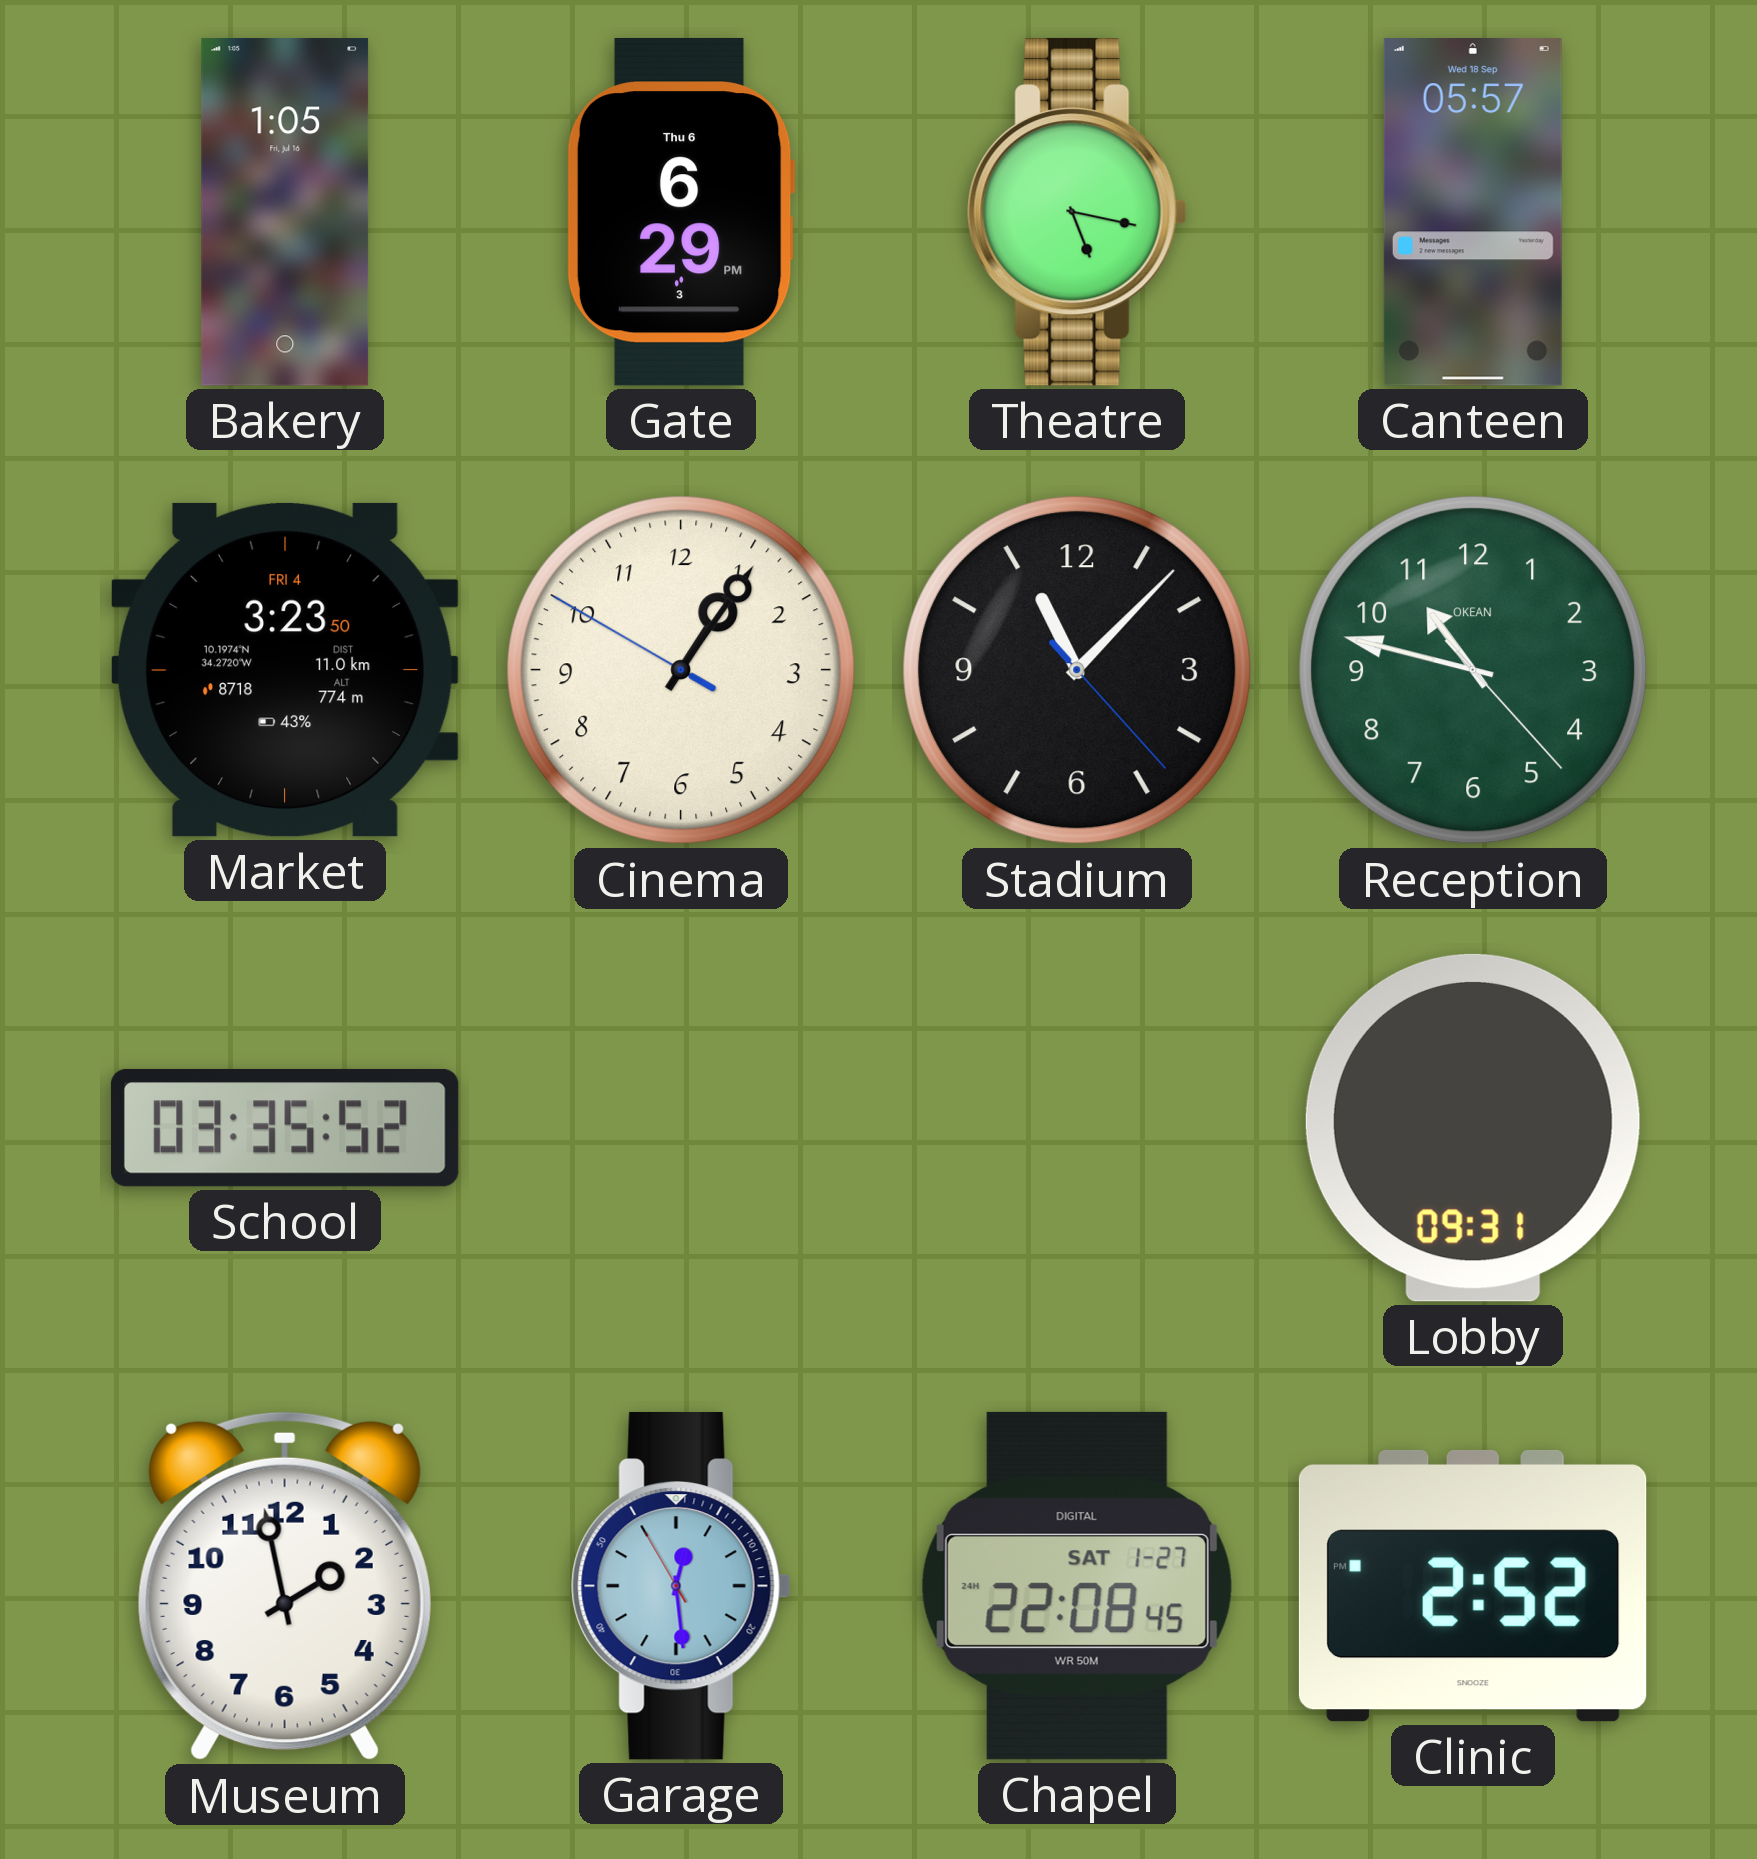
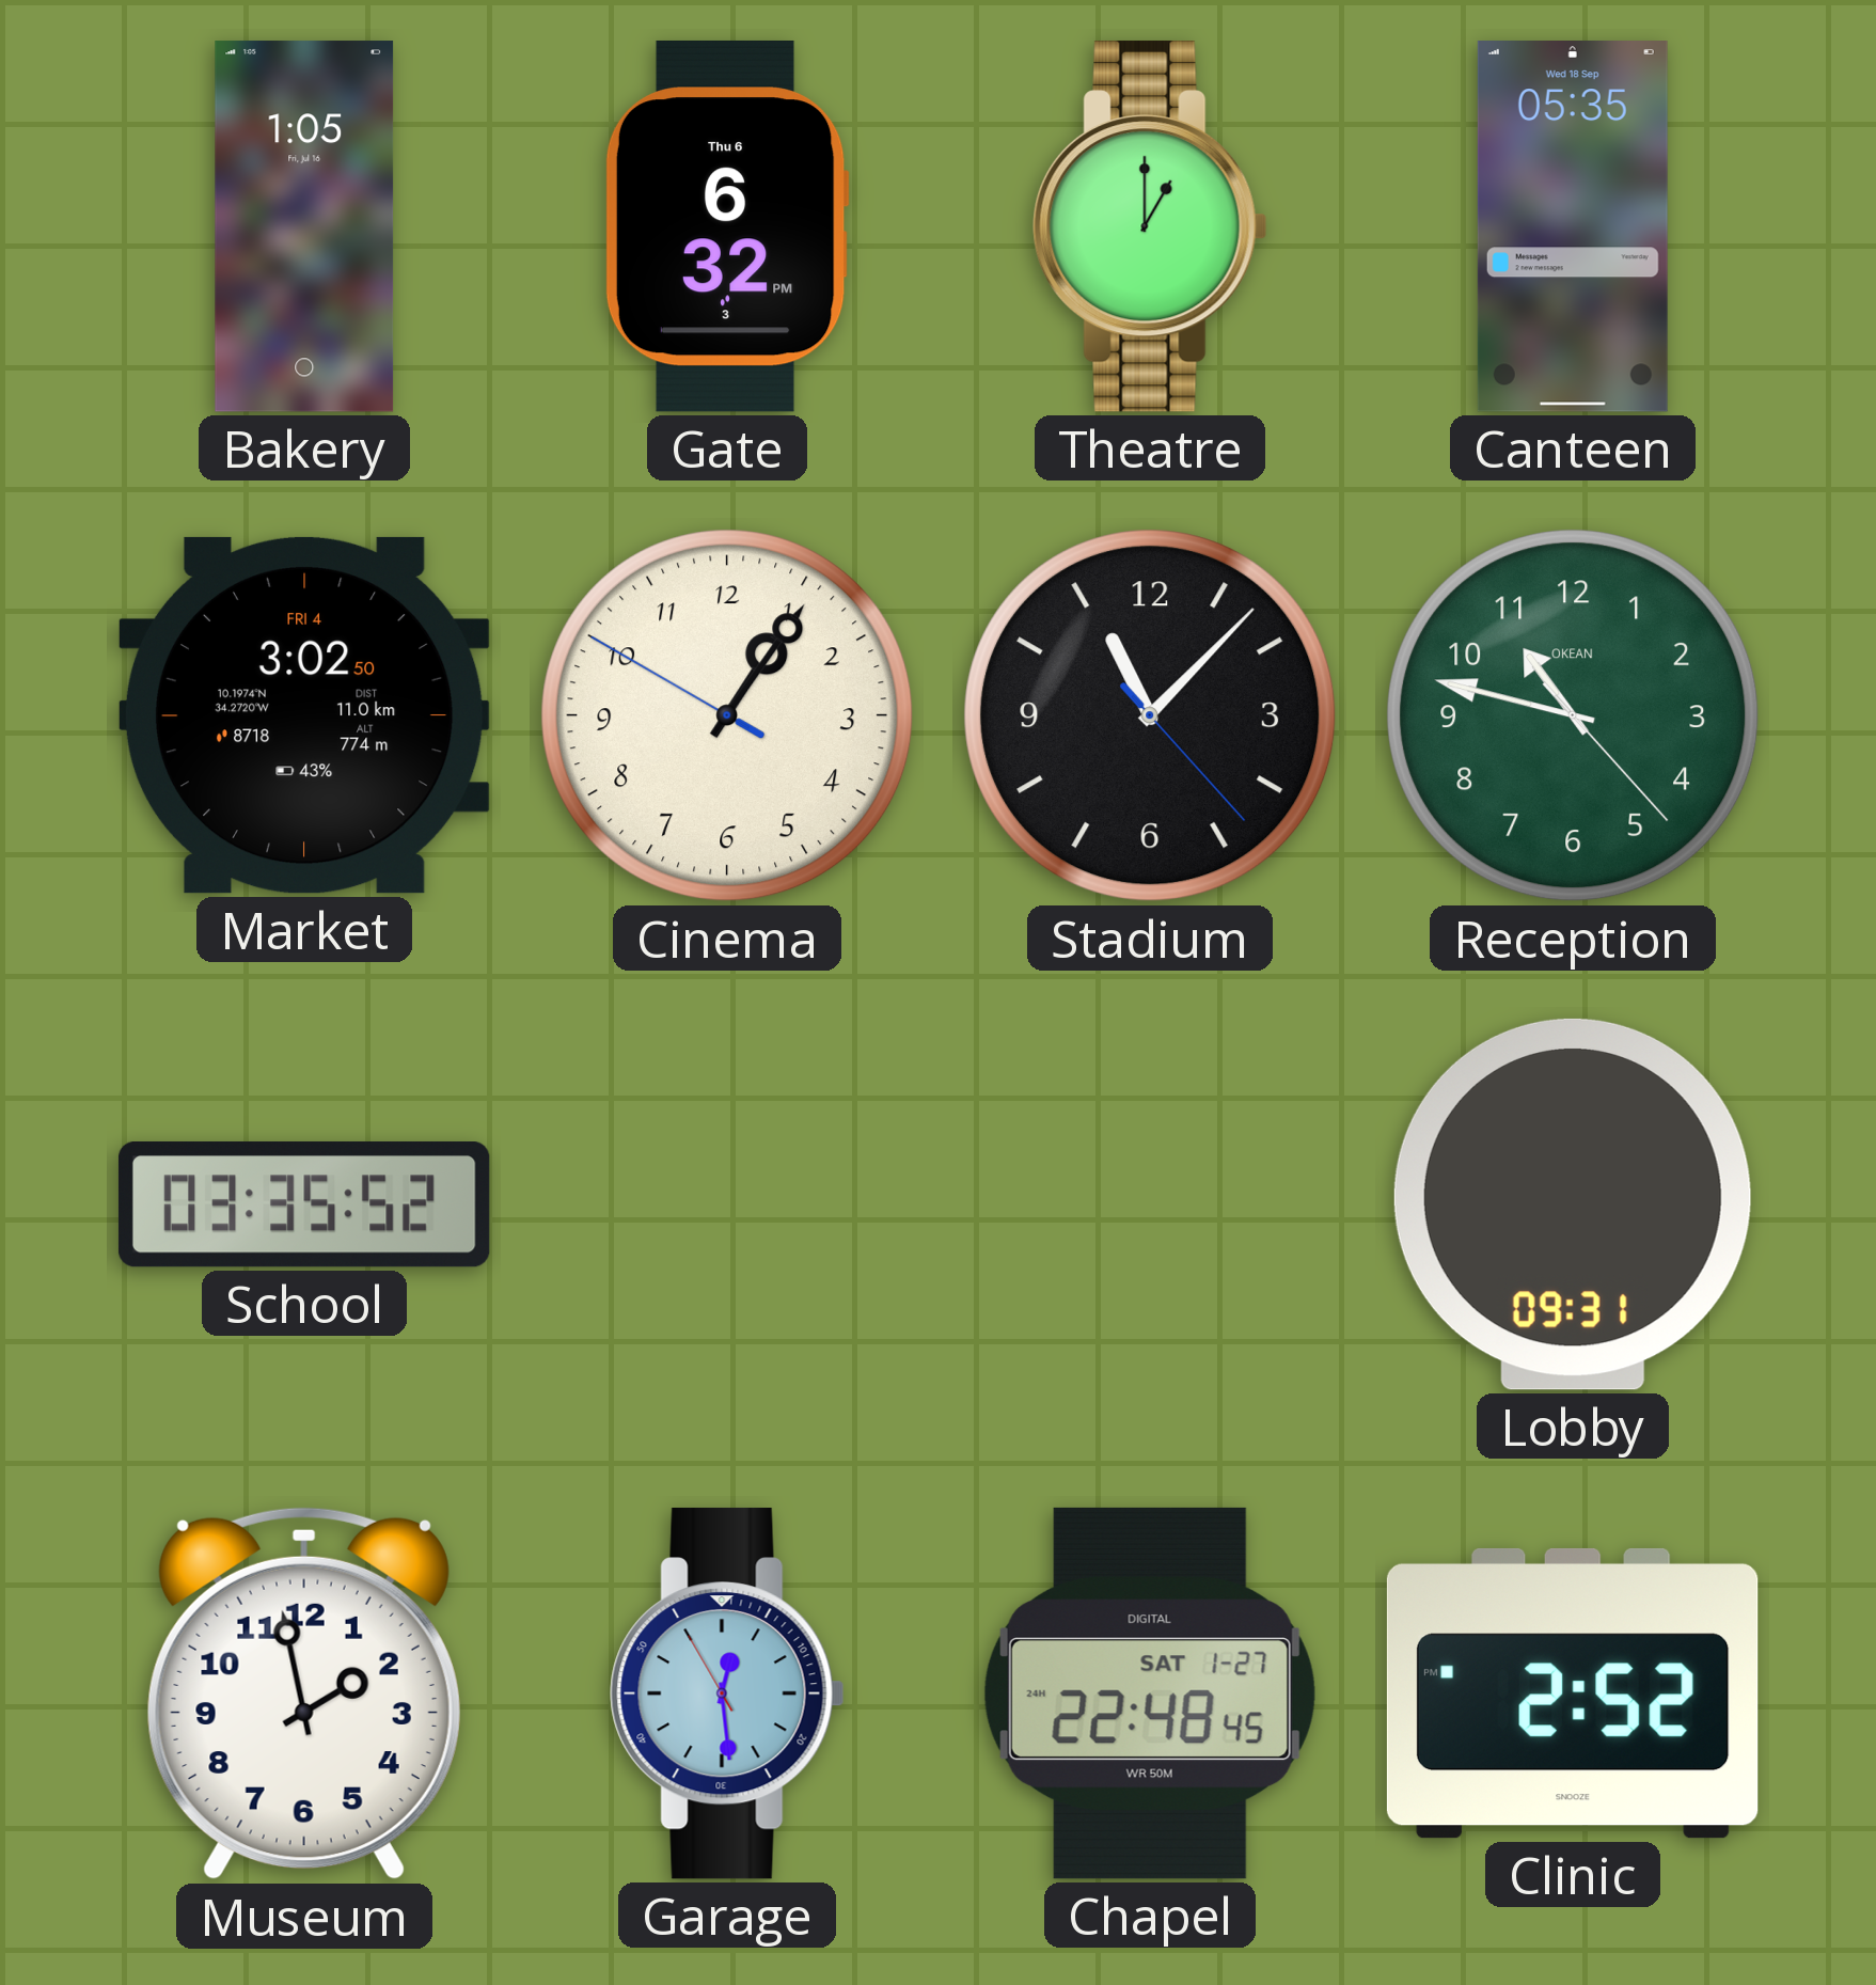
Gate: 6:29 -> 6:32
Theatre: 5:17 -> 1:00
Canteen: 05:57 -> 05:35
Market: 3:23 -> 3:02
Chapel: 22:08 -> 22:48
